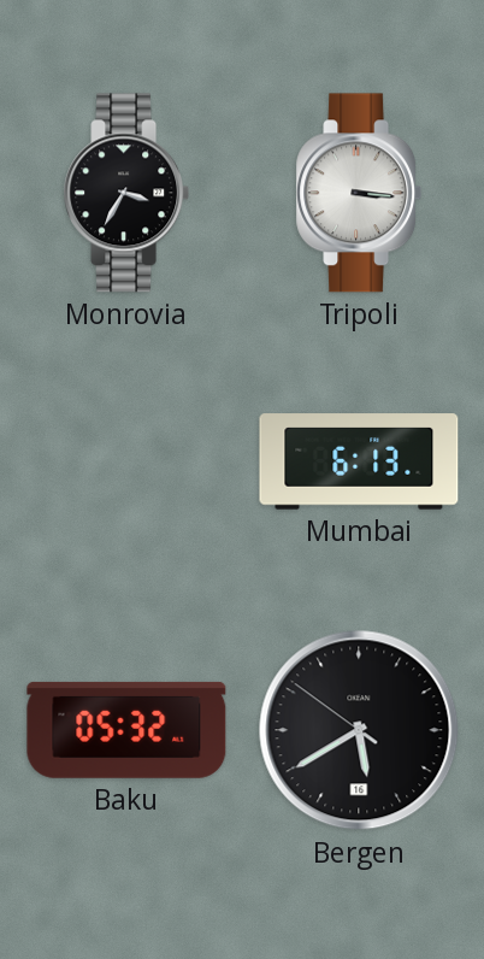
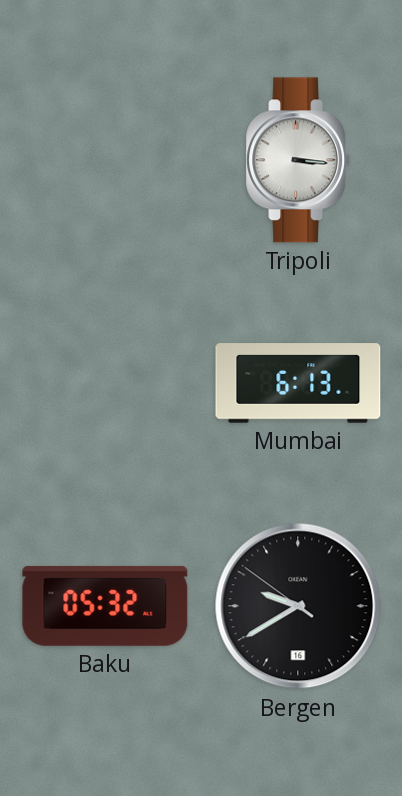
Monrovia: 3:35 -> none
Bergen: 5:39 -> 9:39
